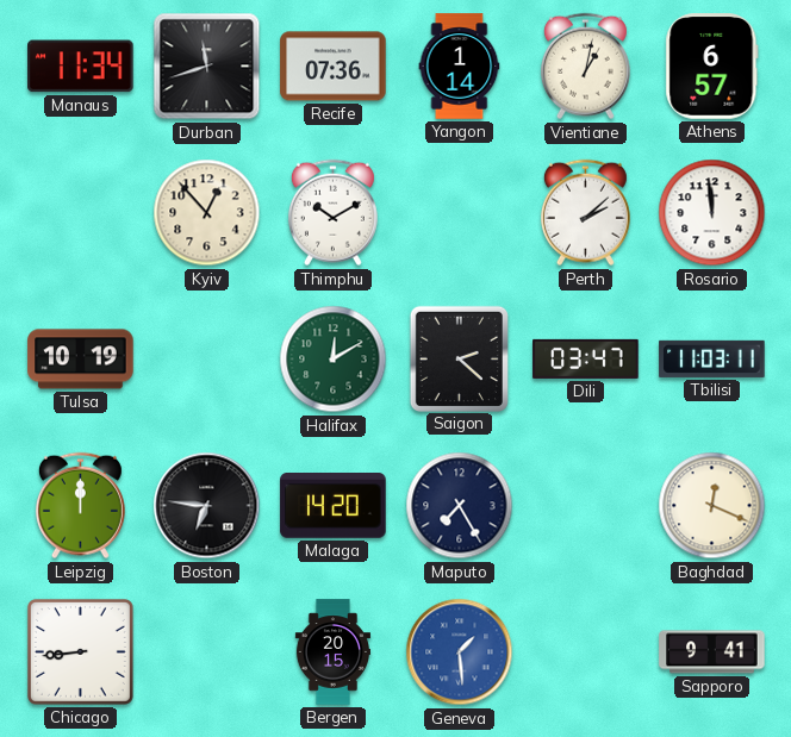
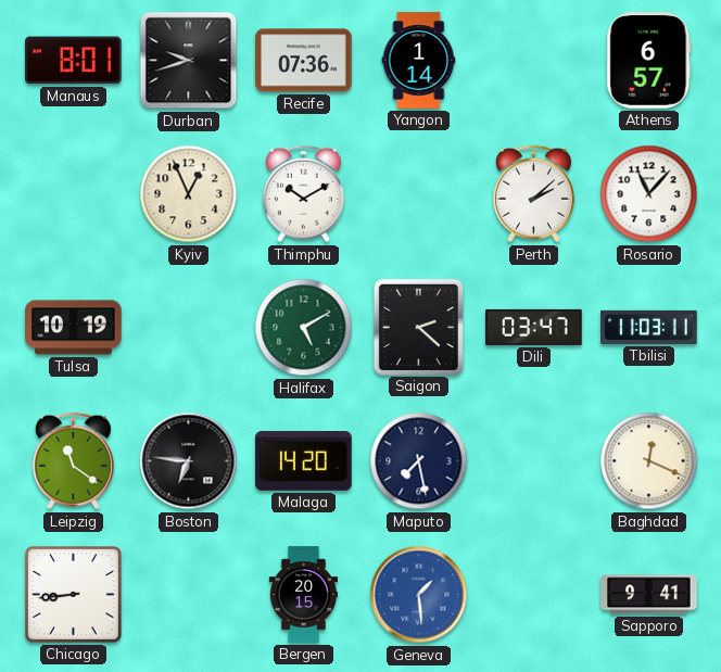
Manaus: 11:34 -> 8:01
Durban: 11:42 -> 9:42
Vientiane: 1:02 -> none
Kyiv: 12:53 -> 12:56
Rosario: 11:59 -> 11:07
Halifax: 12:10 -> 5:10
Leipzig: 12:00 -> 11:21
Maputo: 7:25 -> 7:28
